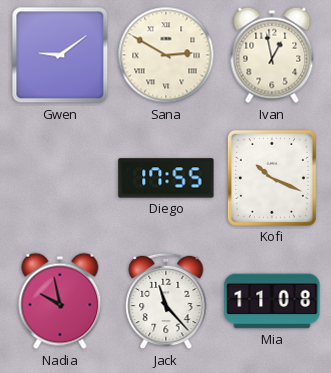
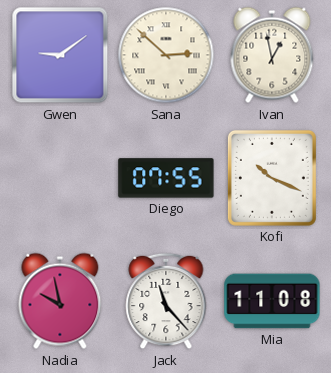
Sana: 2:50 -> 2:52
Diego: 17:55 -> 07:55
